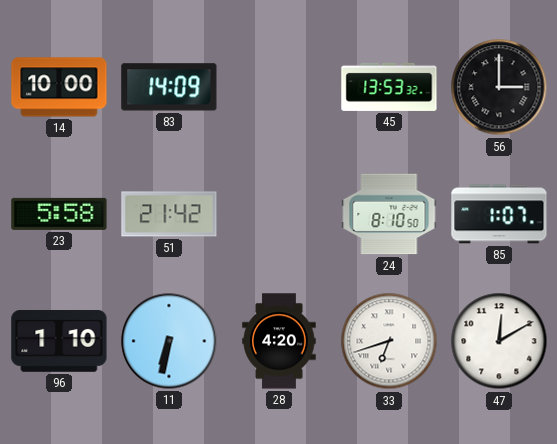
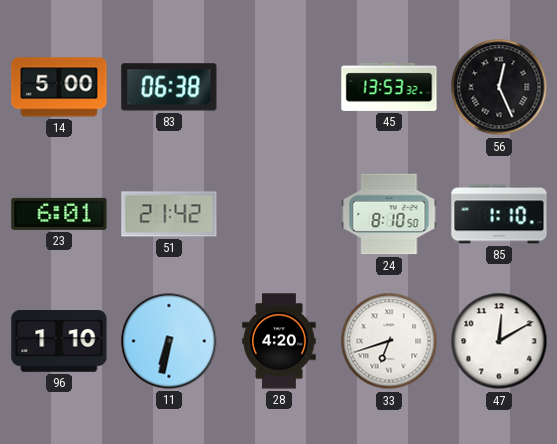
14: 10:00 -> 5:00
83: 14:09 -> 06:38
56: 3:00 -> 12:26
23: 5:58 -> 6:01
85: 1:07 -> 1:10
